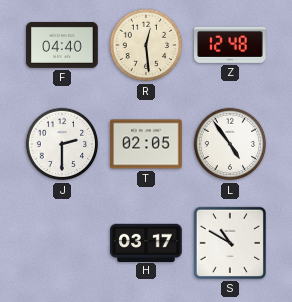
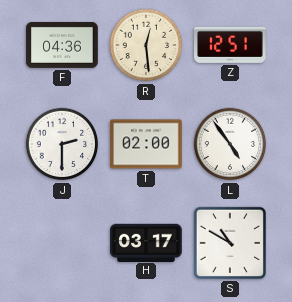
F: 04:40 -> 04:36
Z: 12:48 -> 12:51
T: 02:05 -> 02:00
